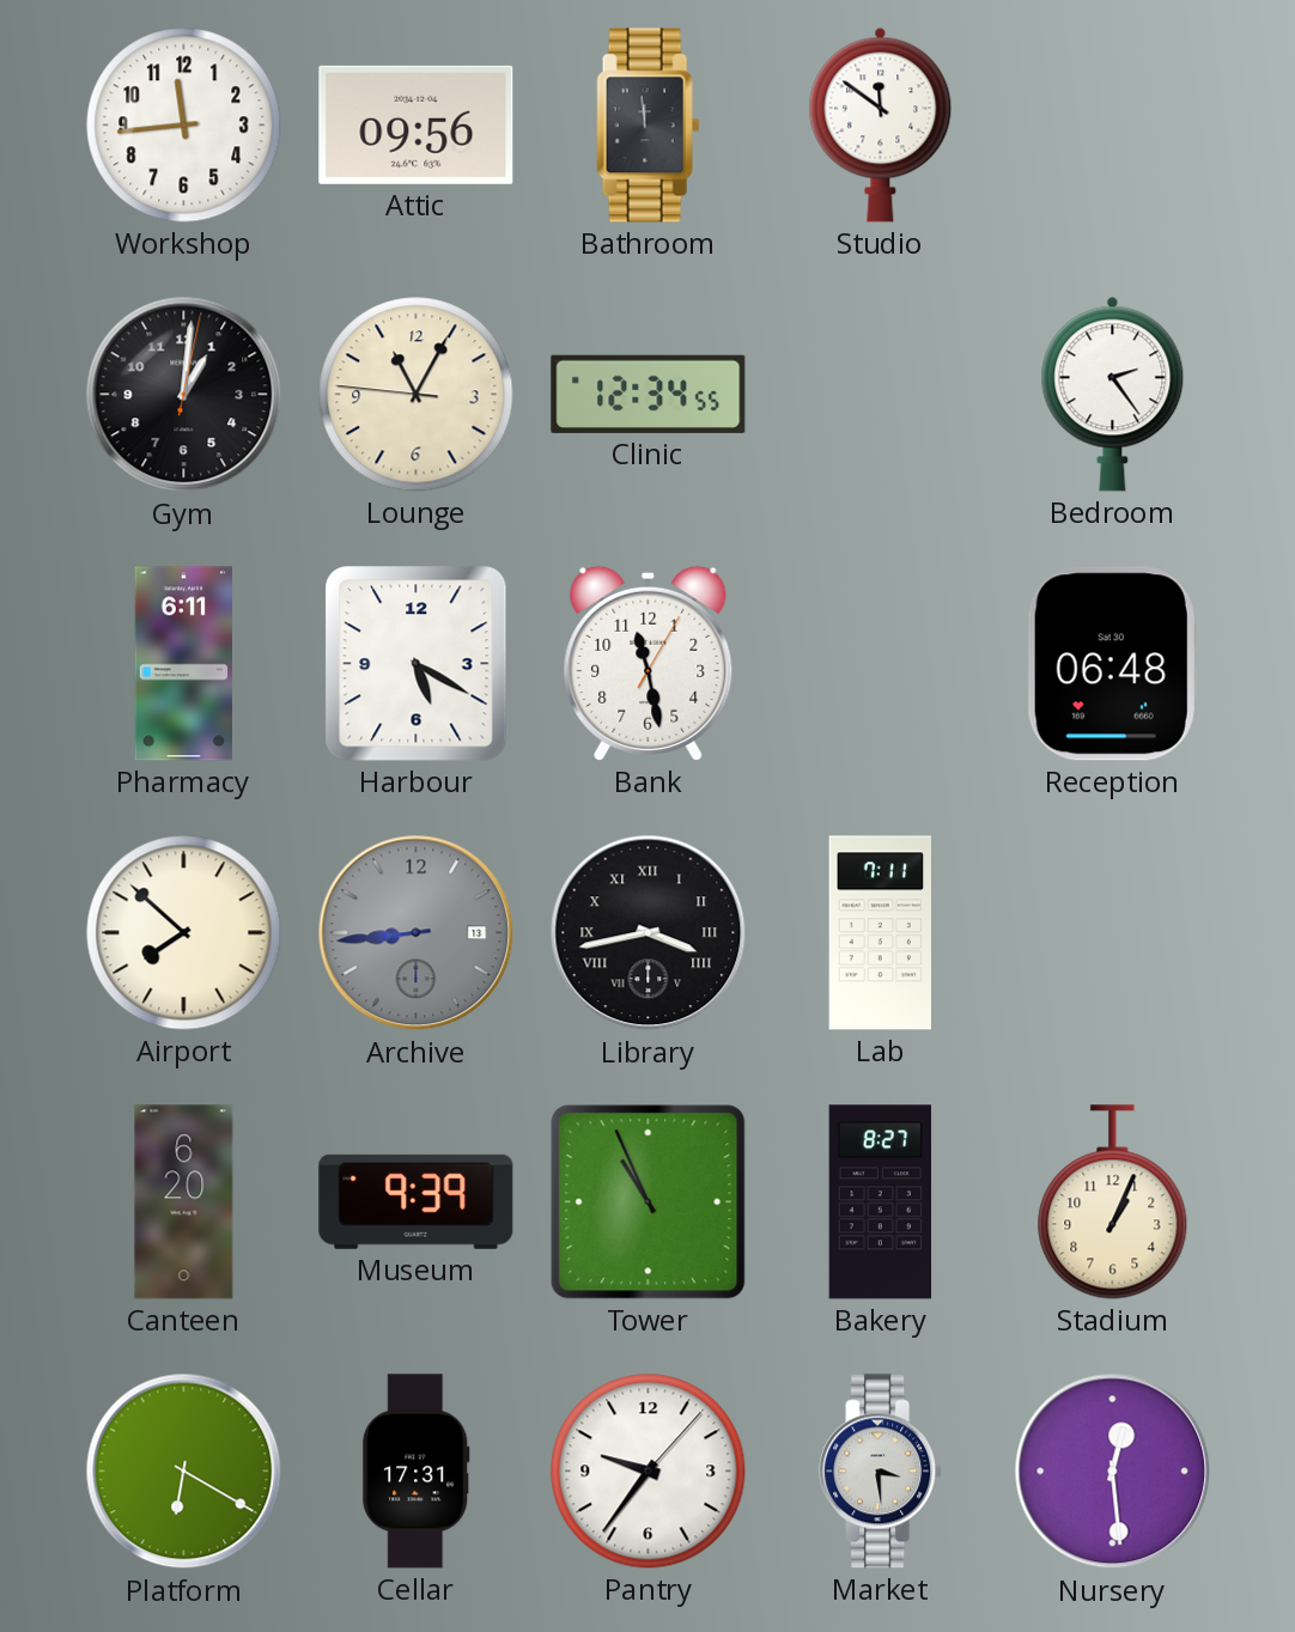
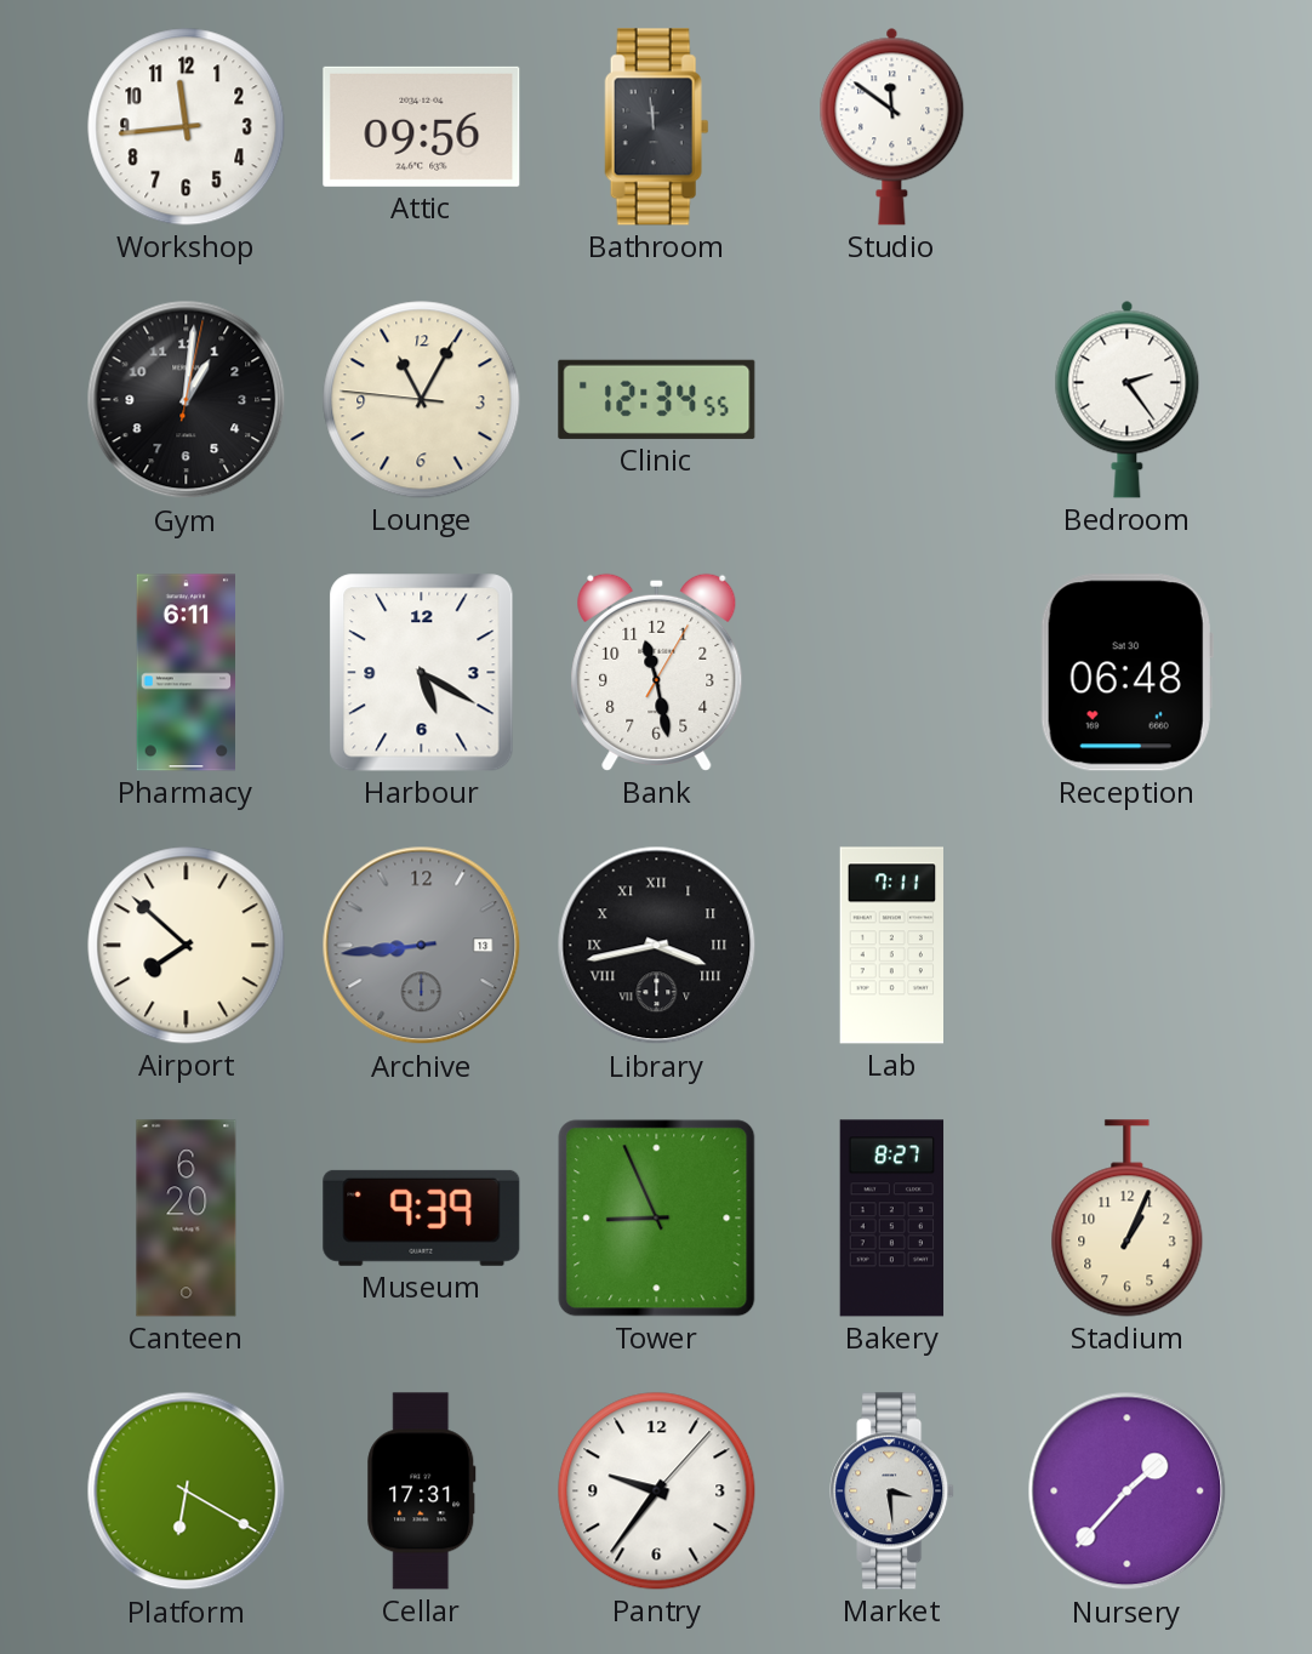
Tower: 10:56 -> 8:56
Nursery: 12:29 -> 1:37
